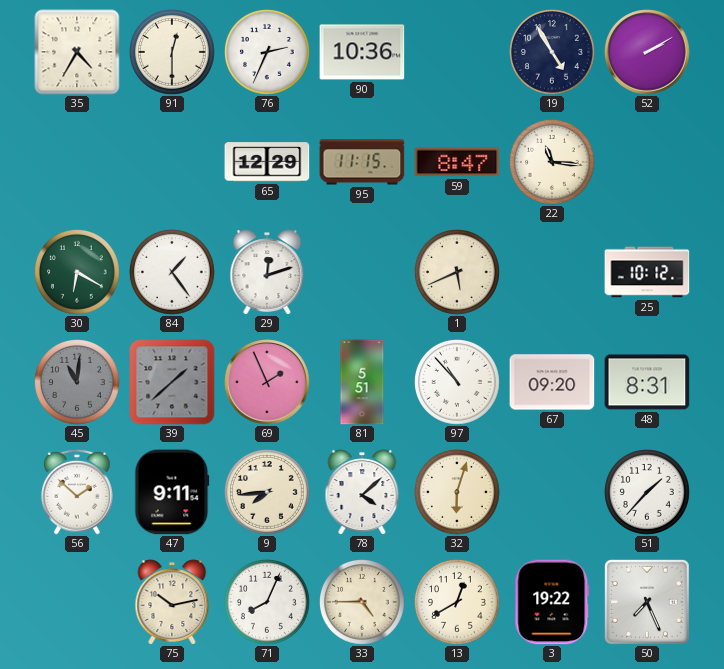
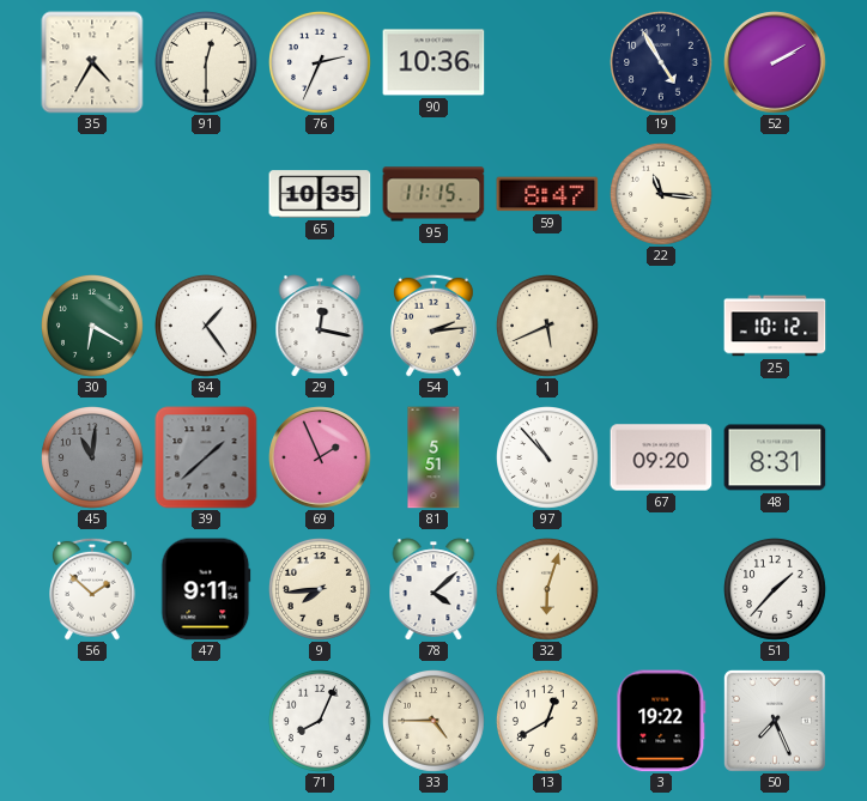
65: 12:29 -> 10:35
29: 12:12 -> 12:17
54: none -> 2:14
75: 10:13 -> none
